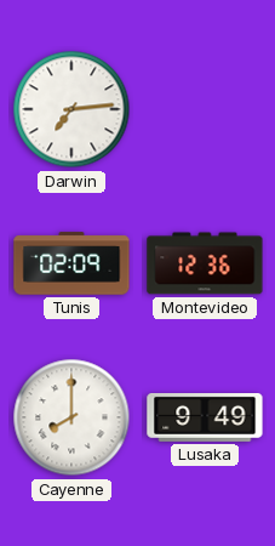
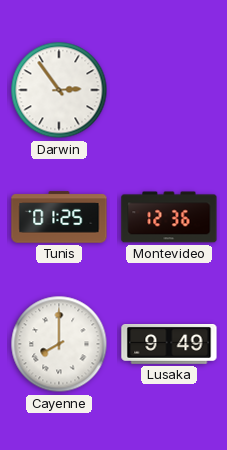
Darwin: 7:14 -> 2:54
Tunis: 02:09 -> 01:25
